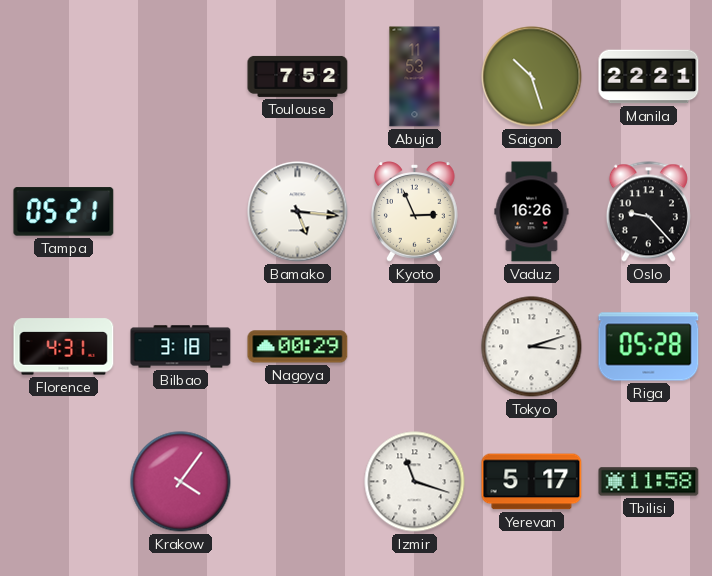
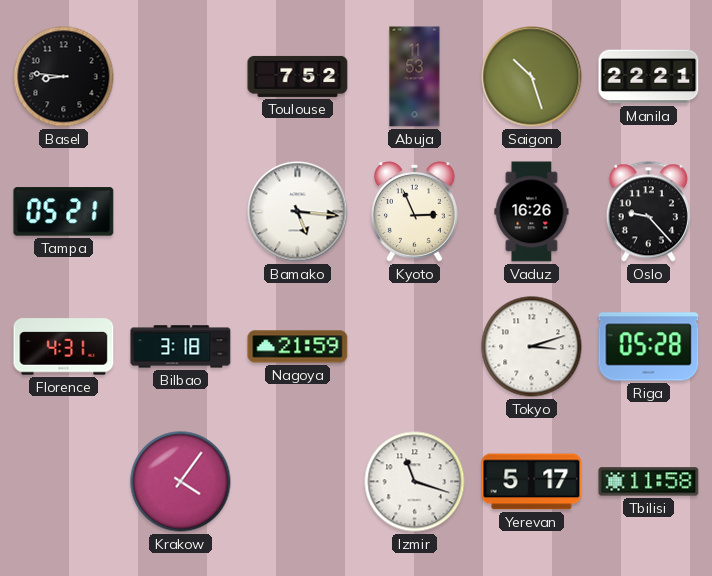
Basel: none -> 8:46
Nagoya: 00:29 -> 21:59
